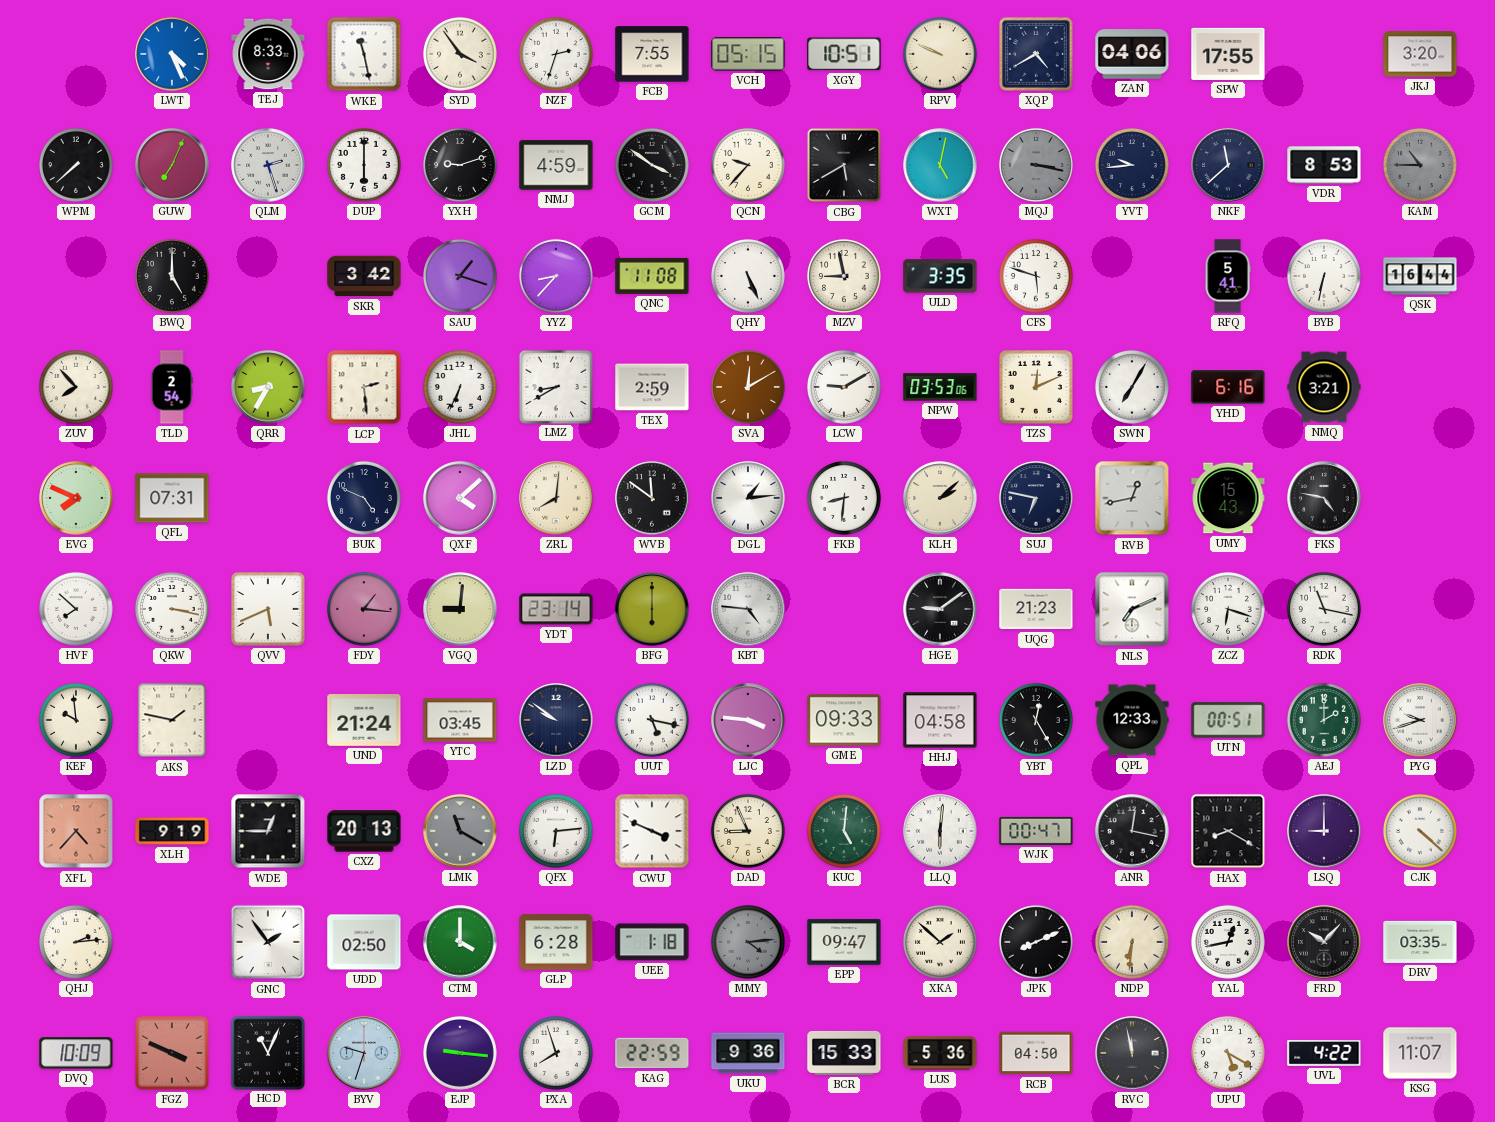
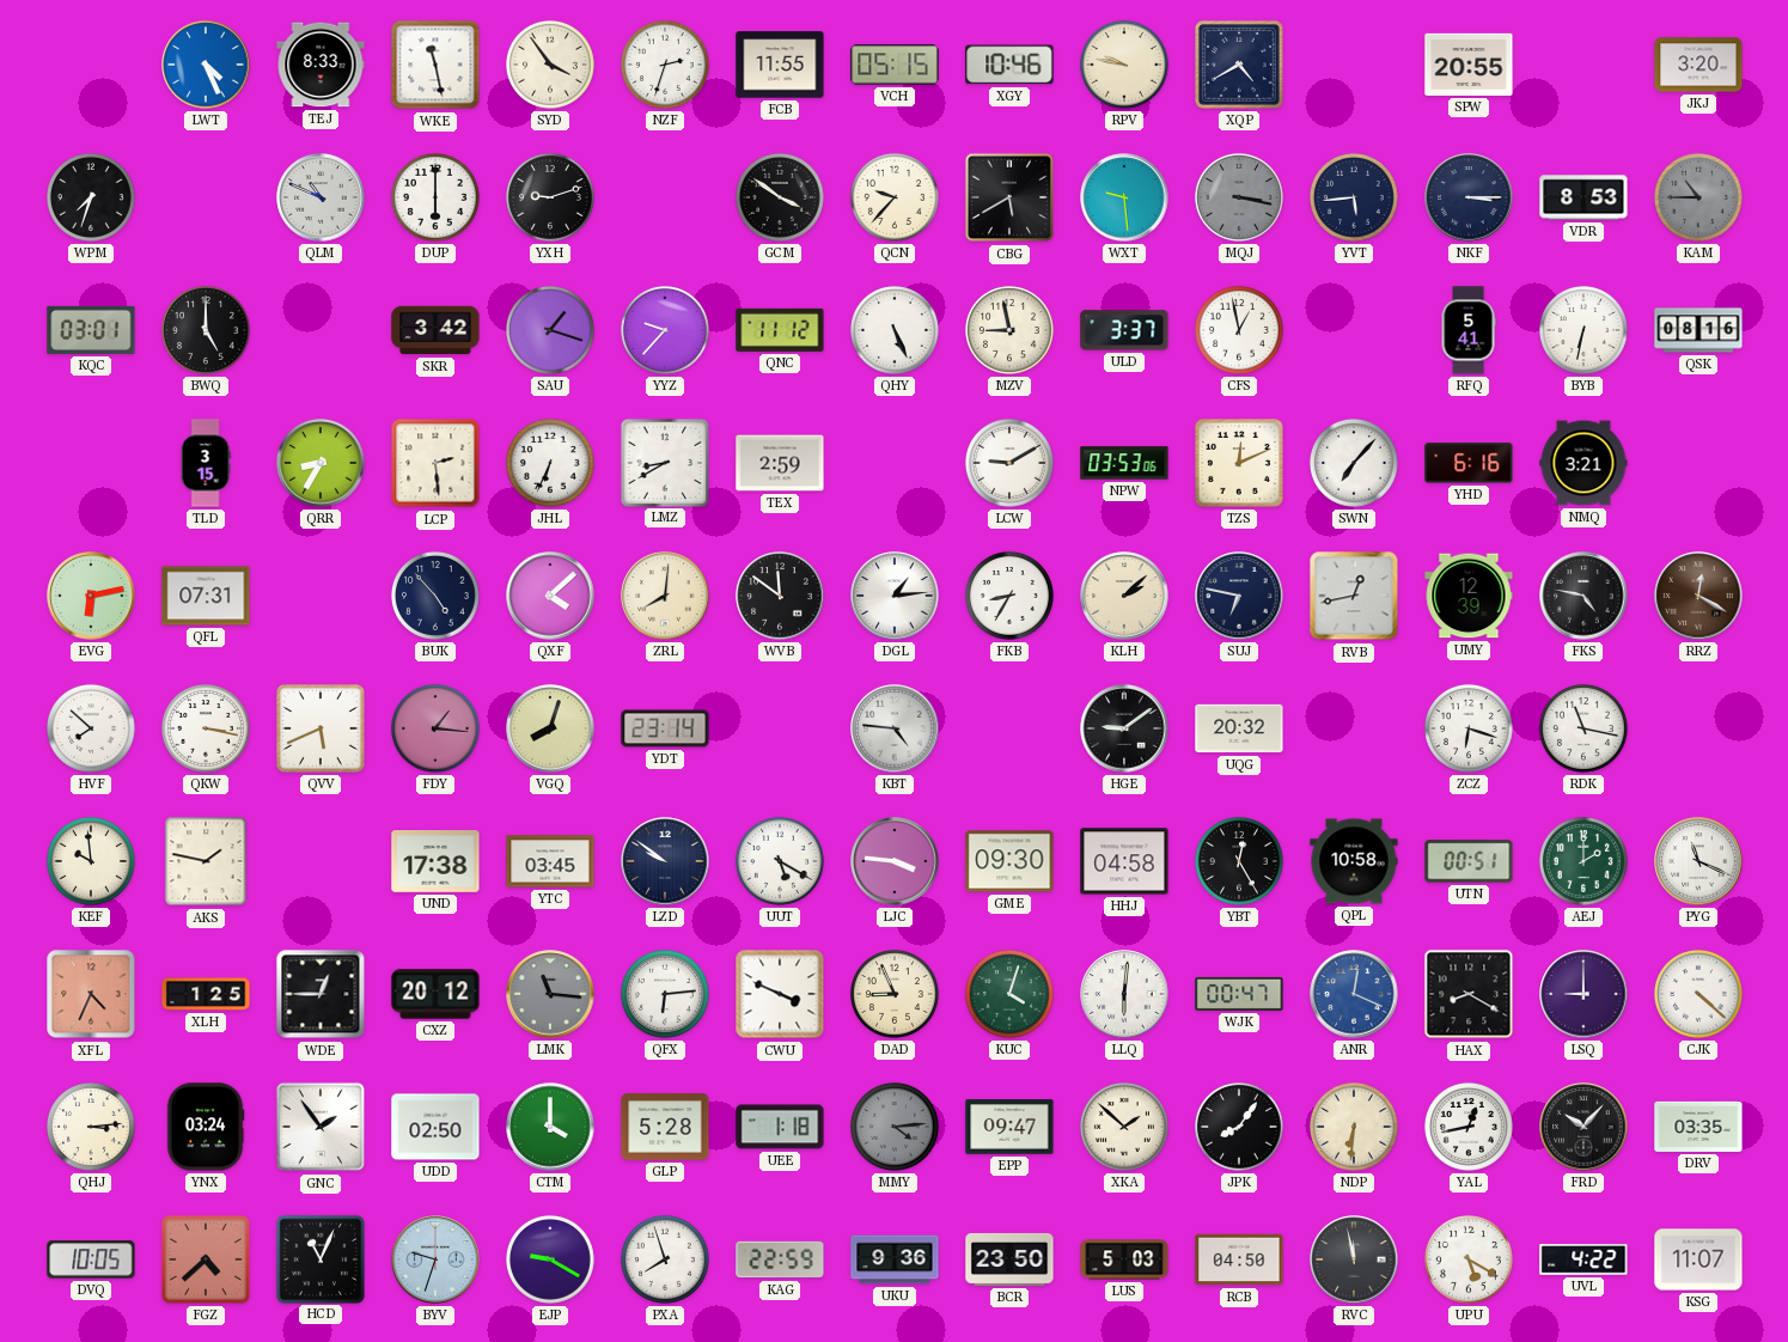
FCB: 7:55 -> 11:55
XGY: 10:51 -> 10:46
RPV: 9:49 -> 9:47
ZAN: 04:06 -> none
SPW: 17:55 -> 20:55
WPM: 7:38 -> 7:33
GUW: 7:04 -> none
QLM: 2:27 -> 10:49
NMJ: 4:59 -> none
WXT: 5:02 -> 9:29
YVT: 9:44 -> 5:44
NKF: 11:38 -> 3:15
KQC: none -> 03:01
YYZ: 8:37 -> 9:37
QNC: 11:08 -> 11:12
ULD: 3:35 -> 3:37
CFS: 5:48 -> 12:58
QSK: 16:44 -> 08:16
ZUV: 7:53 -> none
TLD: 2:54 -> 3:15
SVA: 12:10 -> none
SWN: 7:05 -> 7:07
EVG: 7:49 -> 6:13
BUK: 4:49 -> 4:53
FKB: 8:31 -> 8:35
UMY: 15:43 -> 12:39
RRZ: none -> 12:20
VGQ: 9:01 -> 8:03
BFG: 6:00 -> none
UQG: 21:23 -> 20:32
NLS: 7:11 -> none
UND: 21:24 -> 17:38
UUT: 5:17 -> 5:20
GME: 09:33 -> 09:30
QPL: 12:33 -> 10:58
PYG: 9:42 -> 11:19
XFL: 4:37 -> 4:34
XLH: 9:19 -> 1:25
CXZ: 20:13 -> 20:12
LMK: 11:20 -> 11:16
KUC: 5:01 -> 4:03
ANR: 12:17 -> 12:19
ANR dial: black -> blue
QHJ: 2:14 -> 3:14
YNX: none -> 03:24
GLP: 6:28 -> 5:28
JPK: 8:11 -> 8:06
DVQ: 10:09 -> 10:05
FGZ: 3:49 -> 4:38
EJP: 9:16 -> 9:20
BCR: 15:33 -> 23:50
LUS: 5:36 -> 5:03
